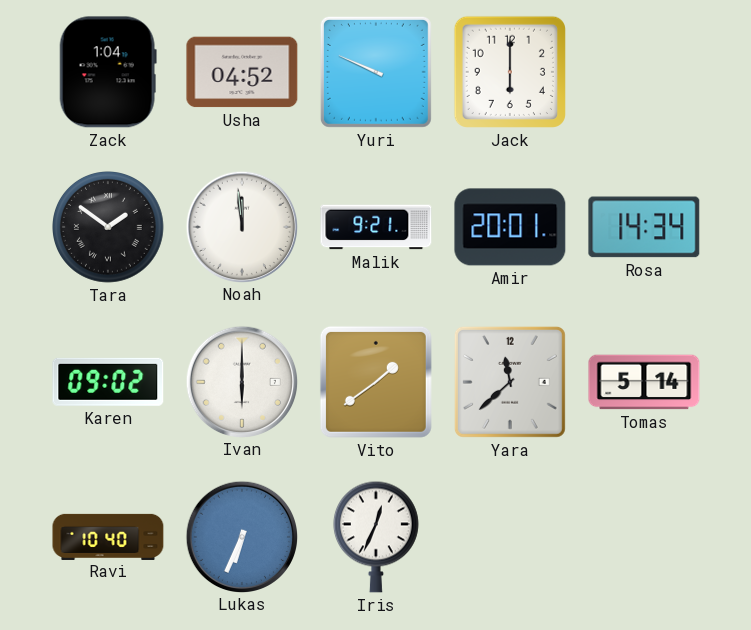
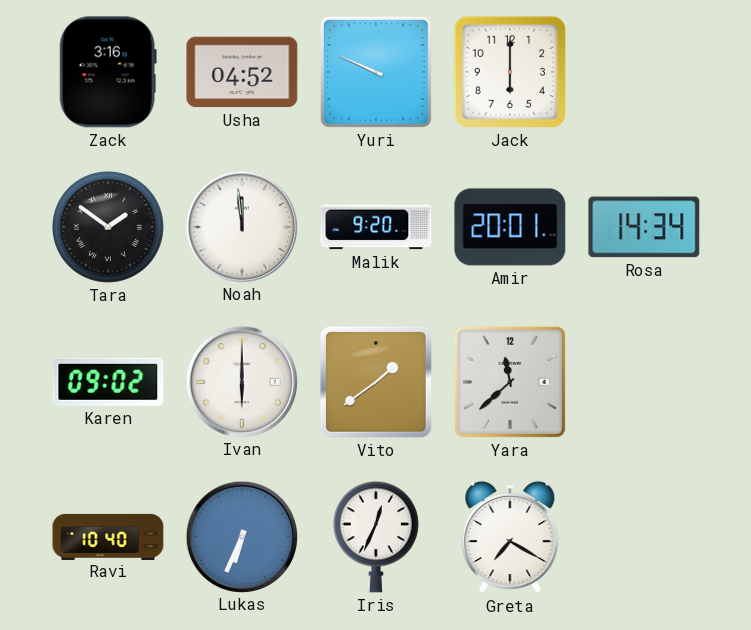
Zack: 1:04 -> 3:16
Malik: 9:21 -> 9:20
Tomas: 5:14 -> none
Greta: none -> 7:20
